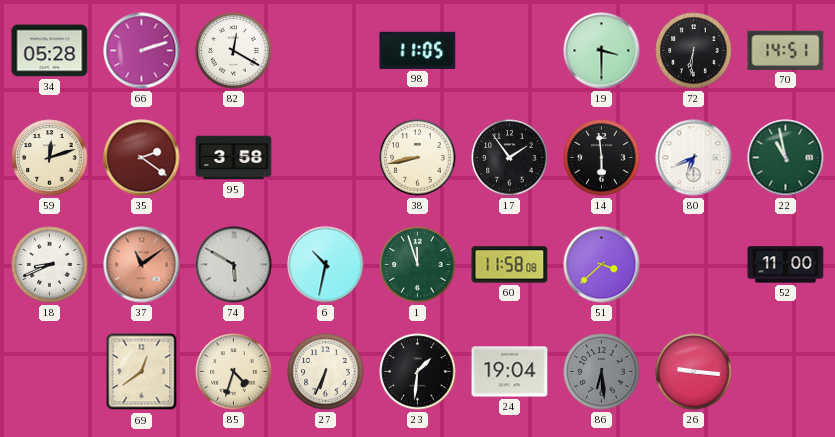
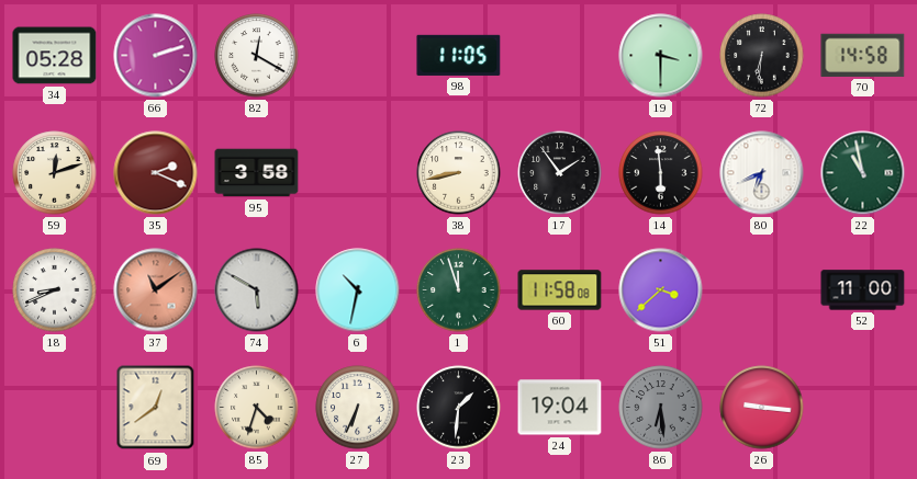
70: 14:51 -> 14:58
35: 2:21 -> 2:19
